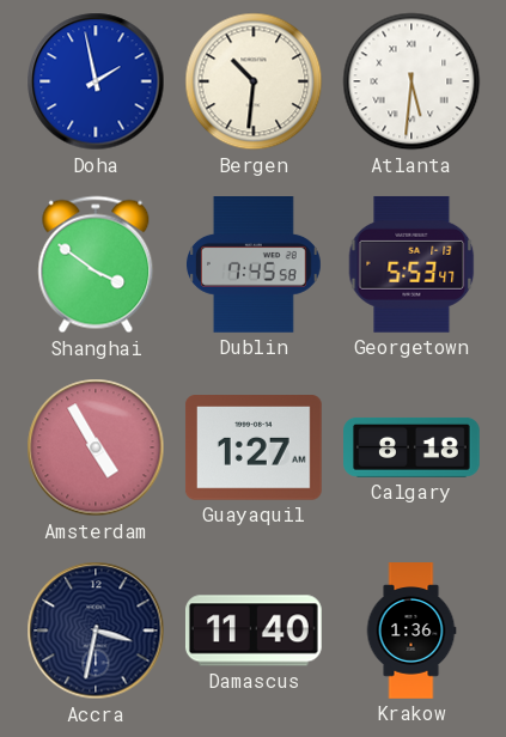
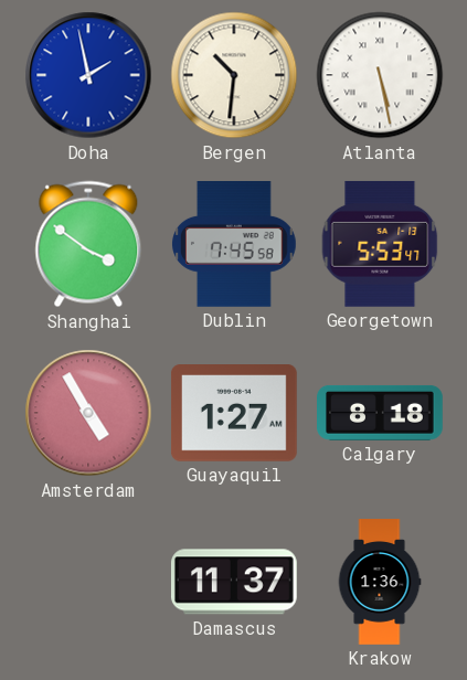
Atlanta: 5:31 -> 5:28
Accra: 3:32 -> none
Damascus: 11:40 -> 11:37
